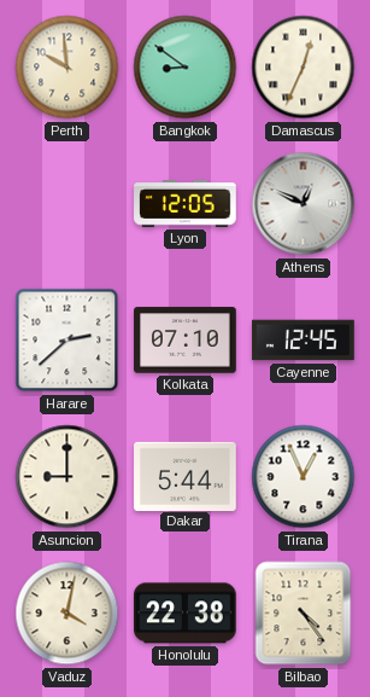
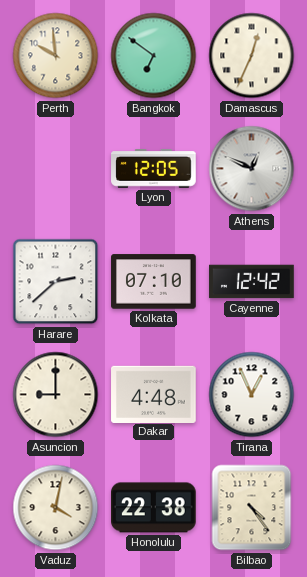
Bangkok: 8:51 -> 6:51
Cayenne: 12:45 -> 12:42
Dakar: 5:44 -> 4:48
